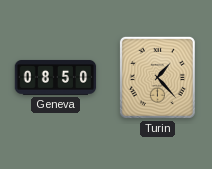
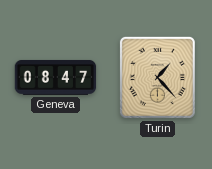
Geneva: 08:50 -> 08:47
